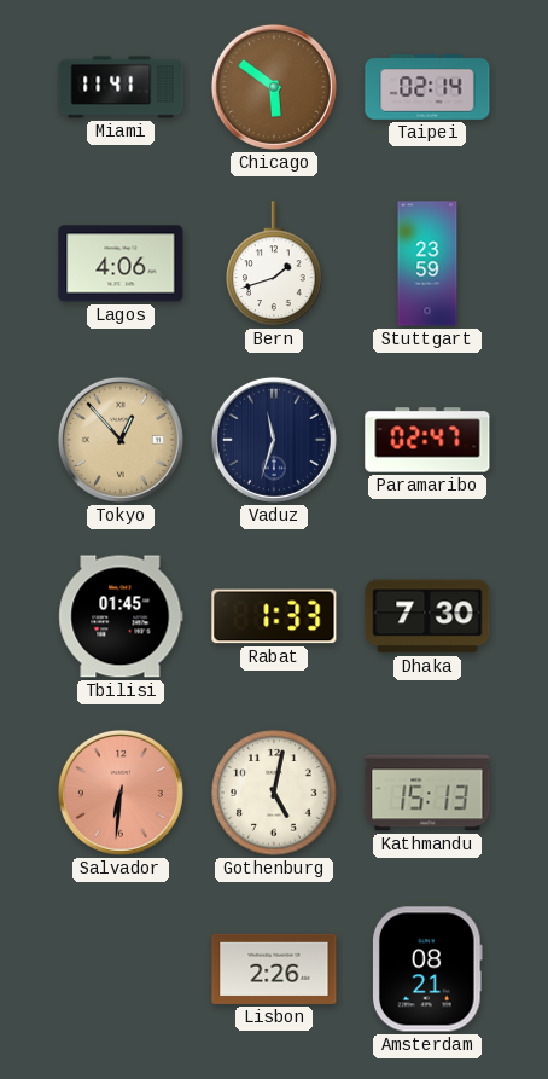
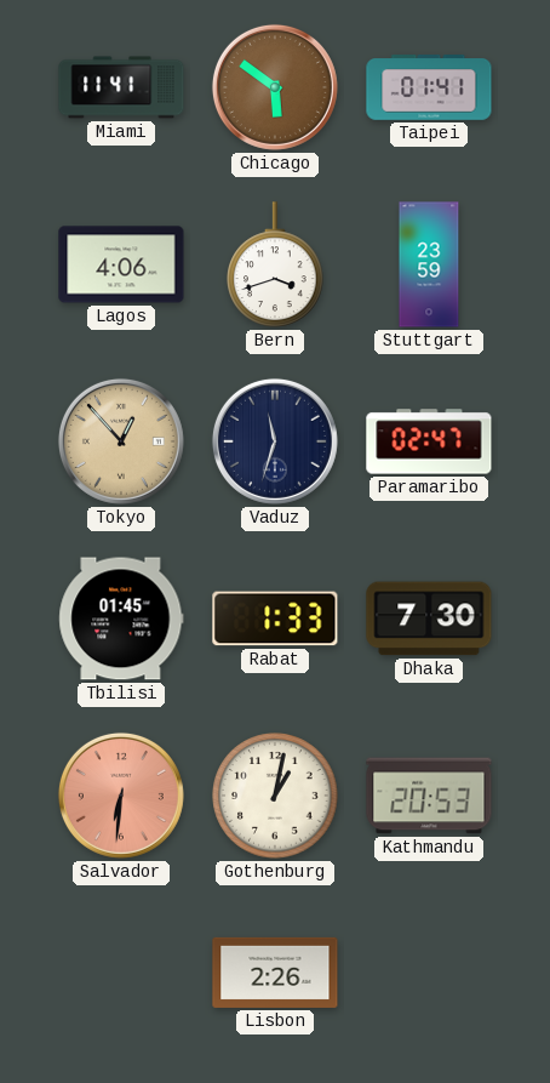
Taipei: 02:14 -> 01:41
Bern: 1:42 -> 3:42
Gothenburg: 5:02 -> 1:02
Kathmandu: 15:13 -> 20:53
Amsterdam: 08:21 -> none
